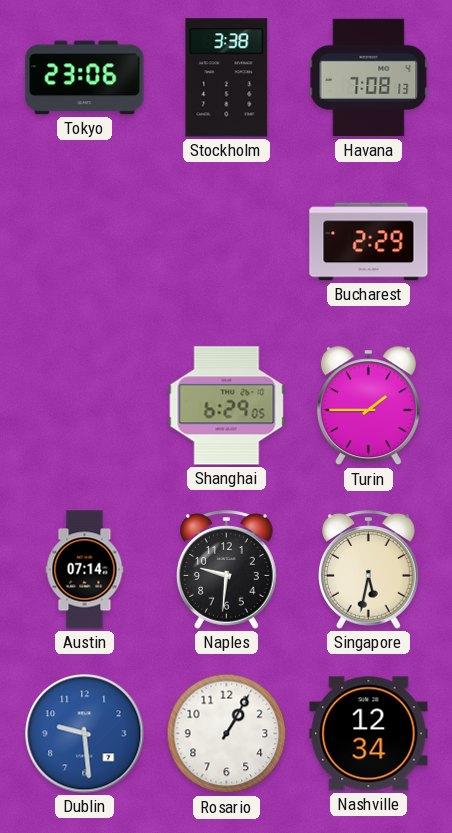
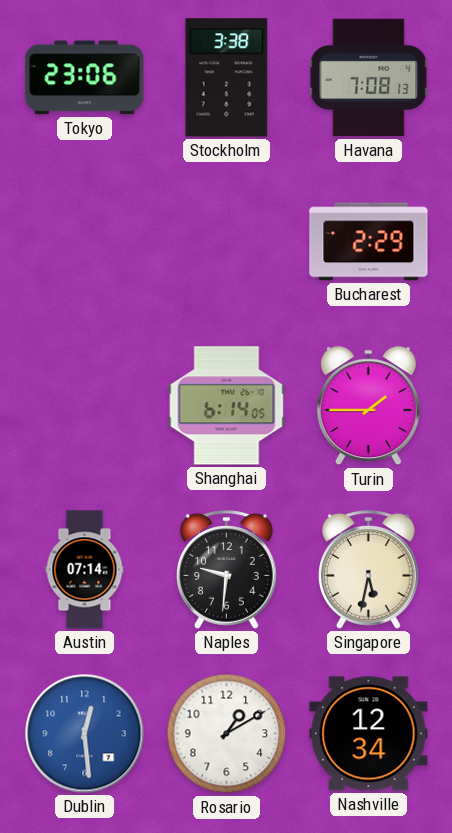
Shanghai: 6:29 -> 6:14
Dublin: 9:29 -> 12:29
Rosario: 1:05 -> 1:10
